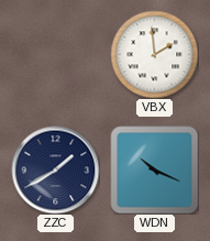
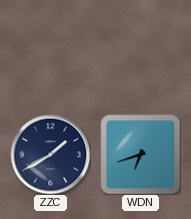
VBX: 1:59 -> none
WDN: 10:19 -> 6:42
